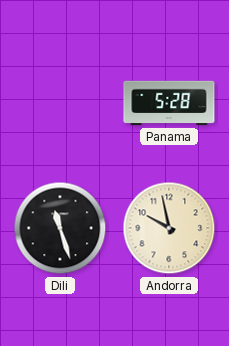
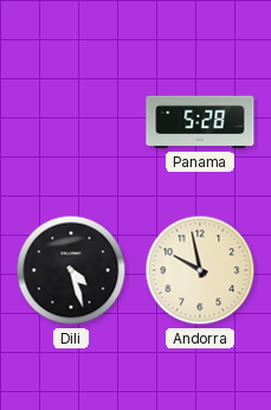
Dili: 11:27 -> 4:27
